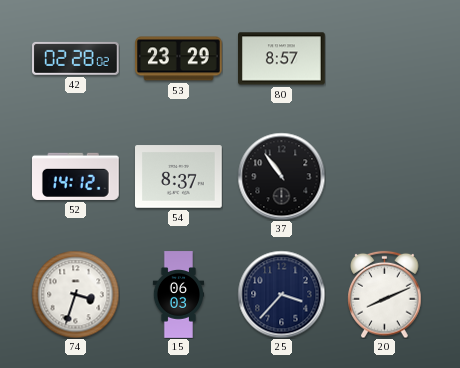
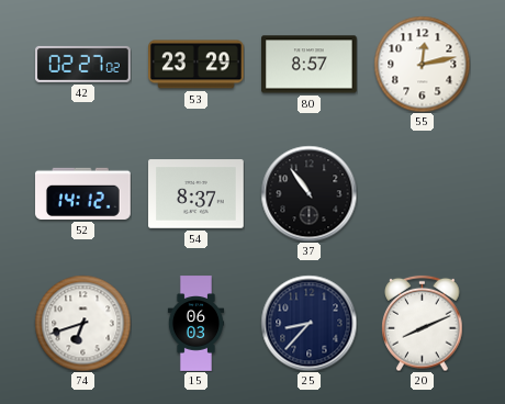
42: 02:28 -> 02:27
55: none -> 12:13
74: 3:33 -> 6:42
25: 3:37 -> 8:37
